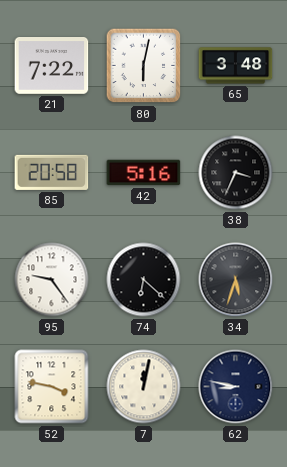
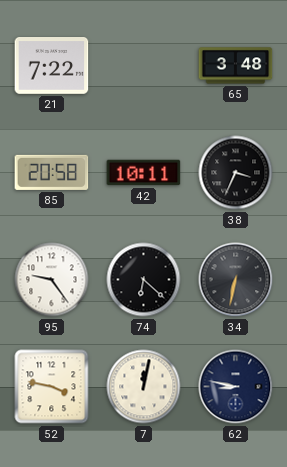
80: 6:02 -> none
42: 5:16 -> 10:11
34: 5:33 -> 6:32
